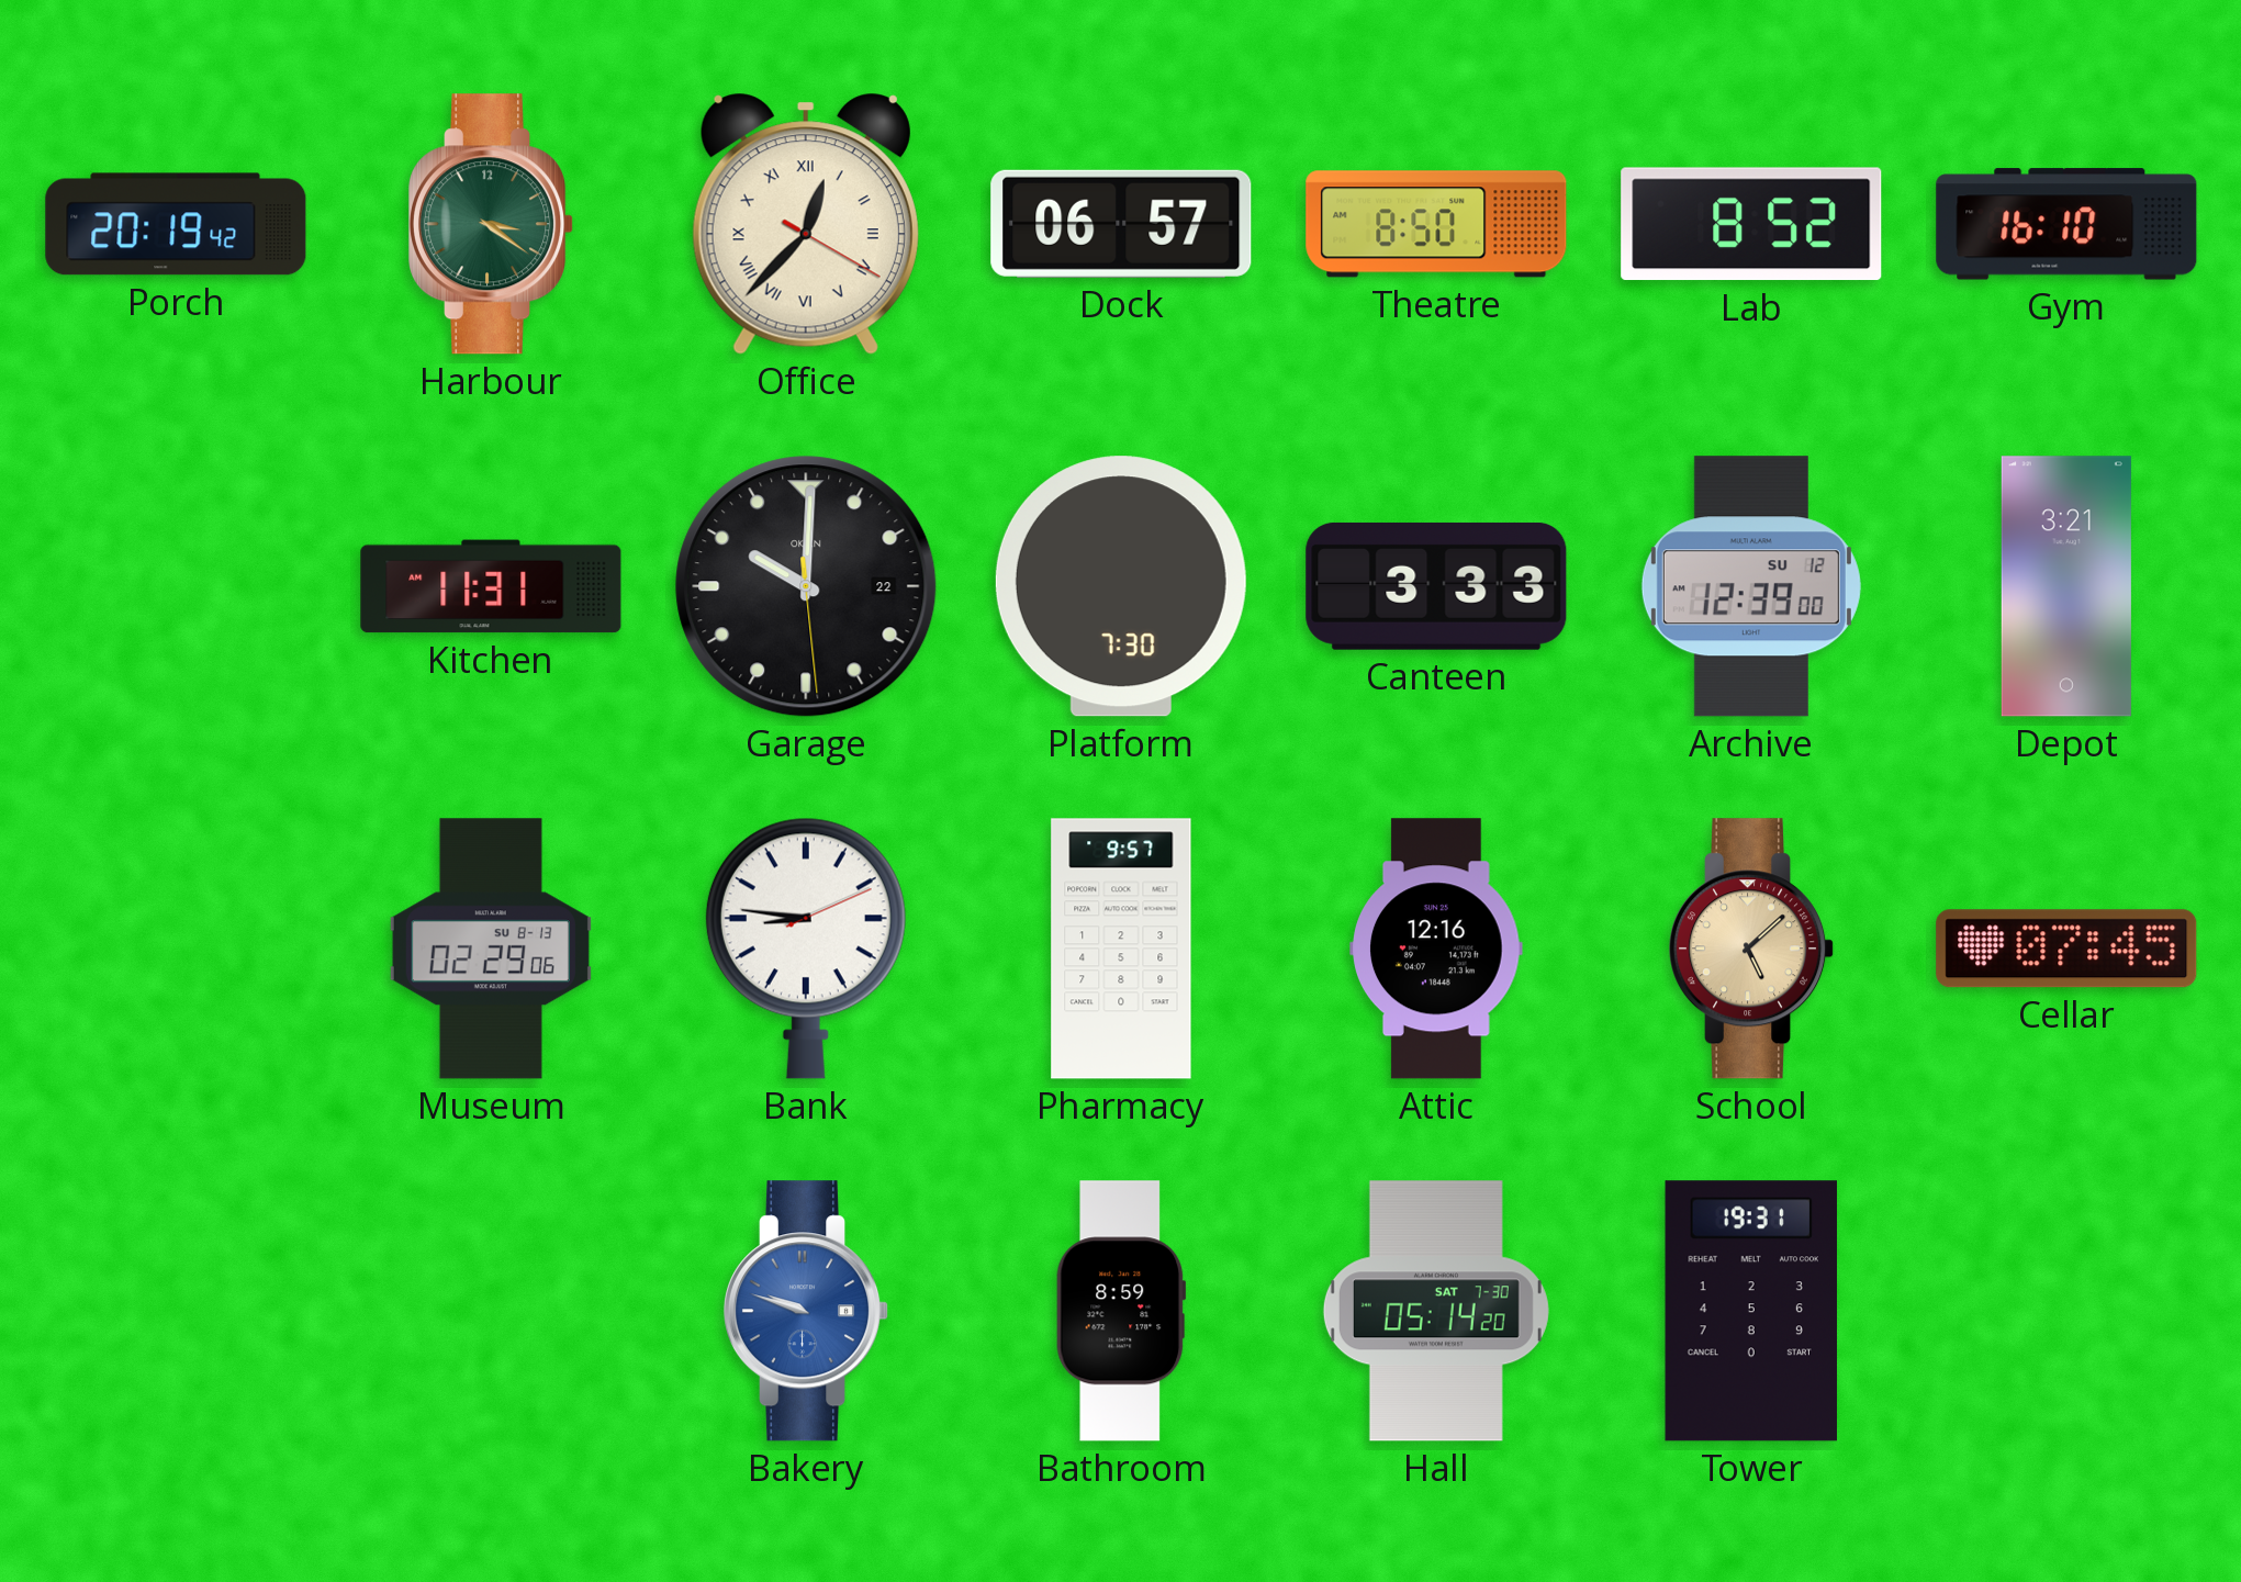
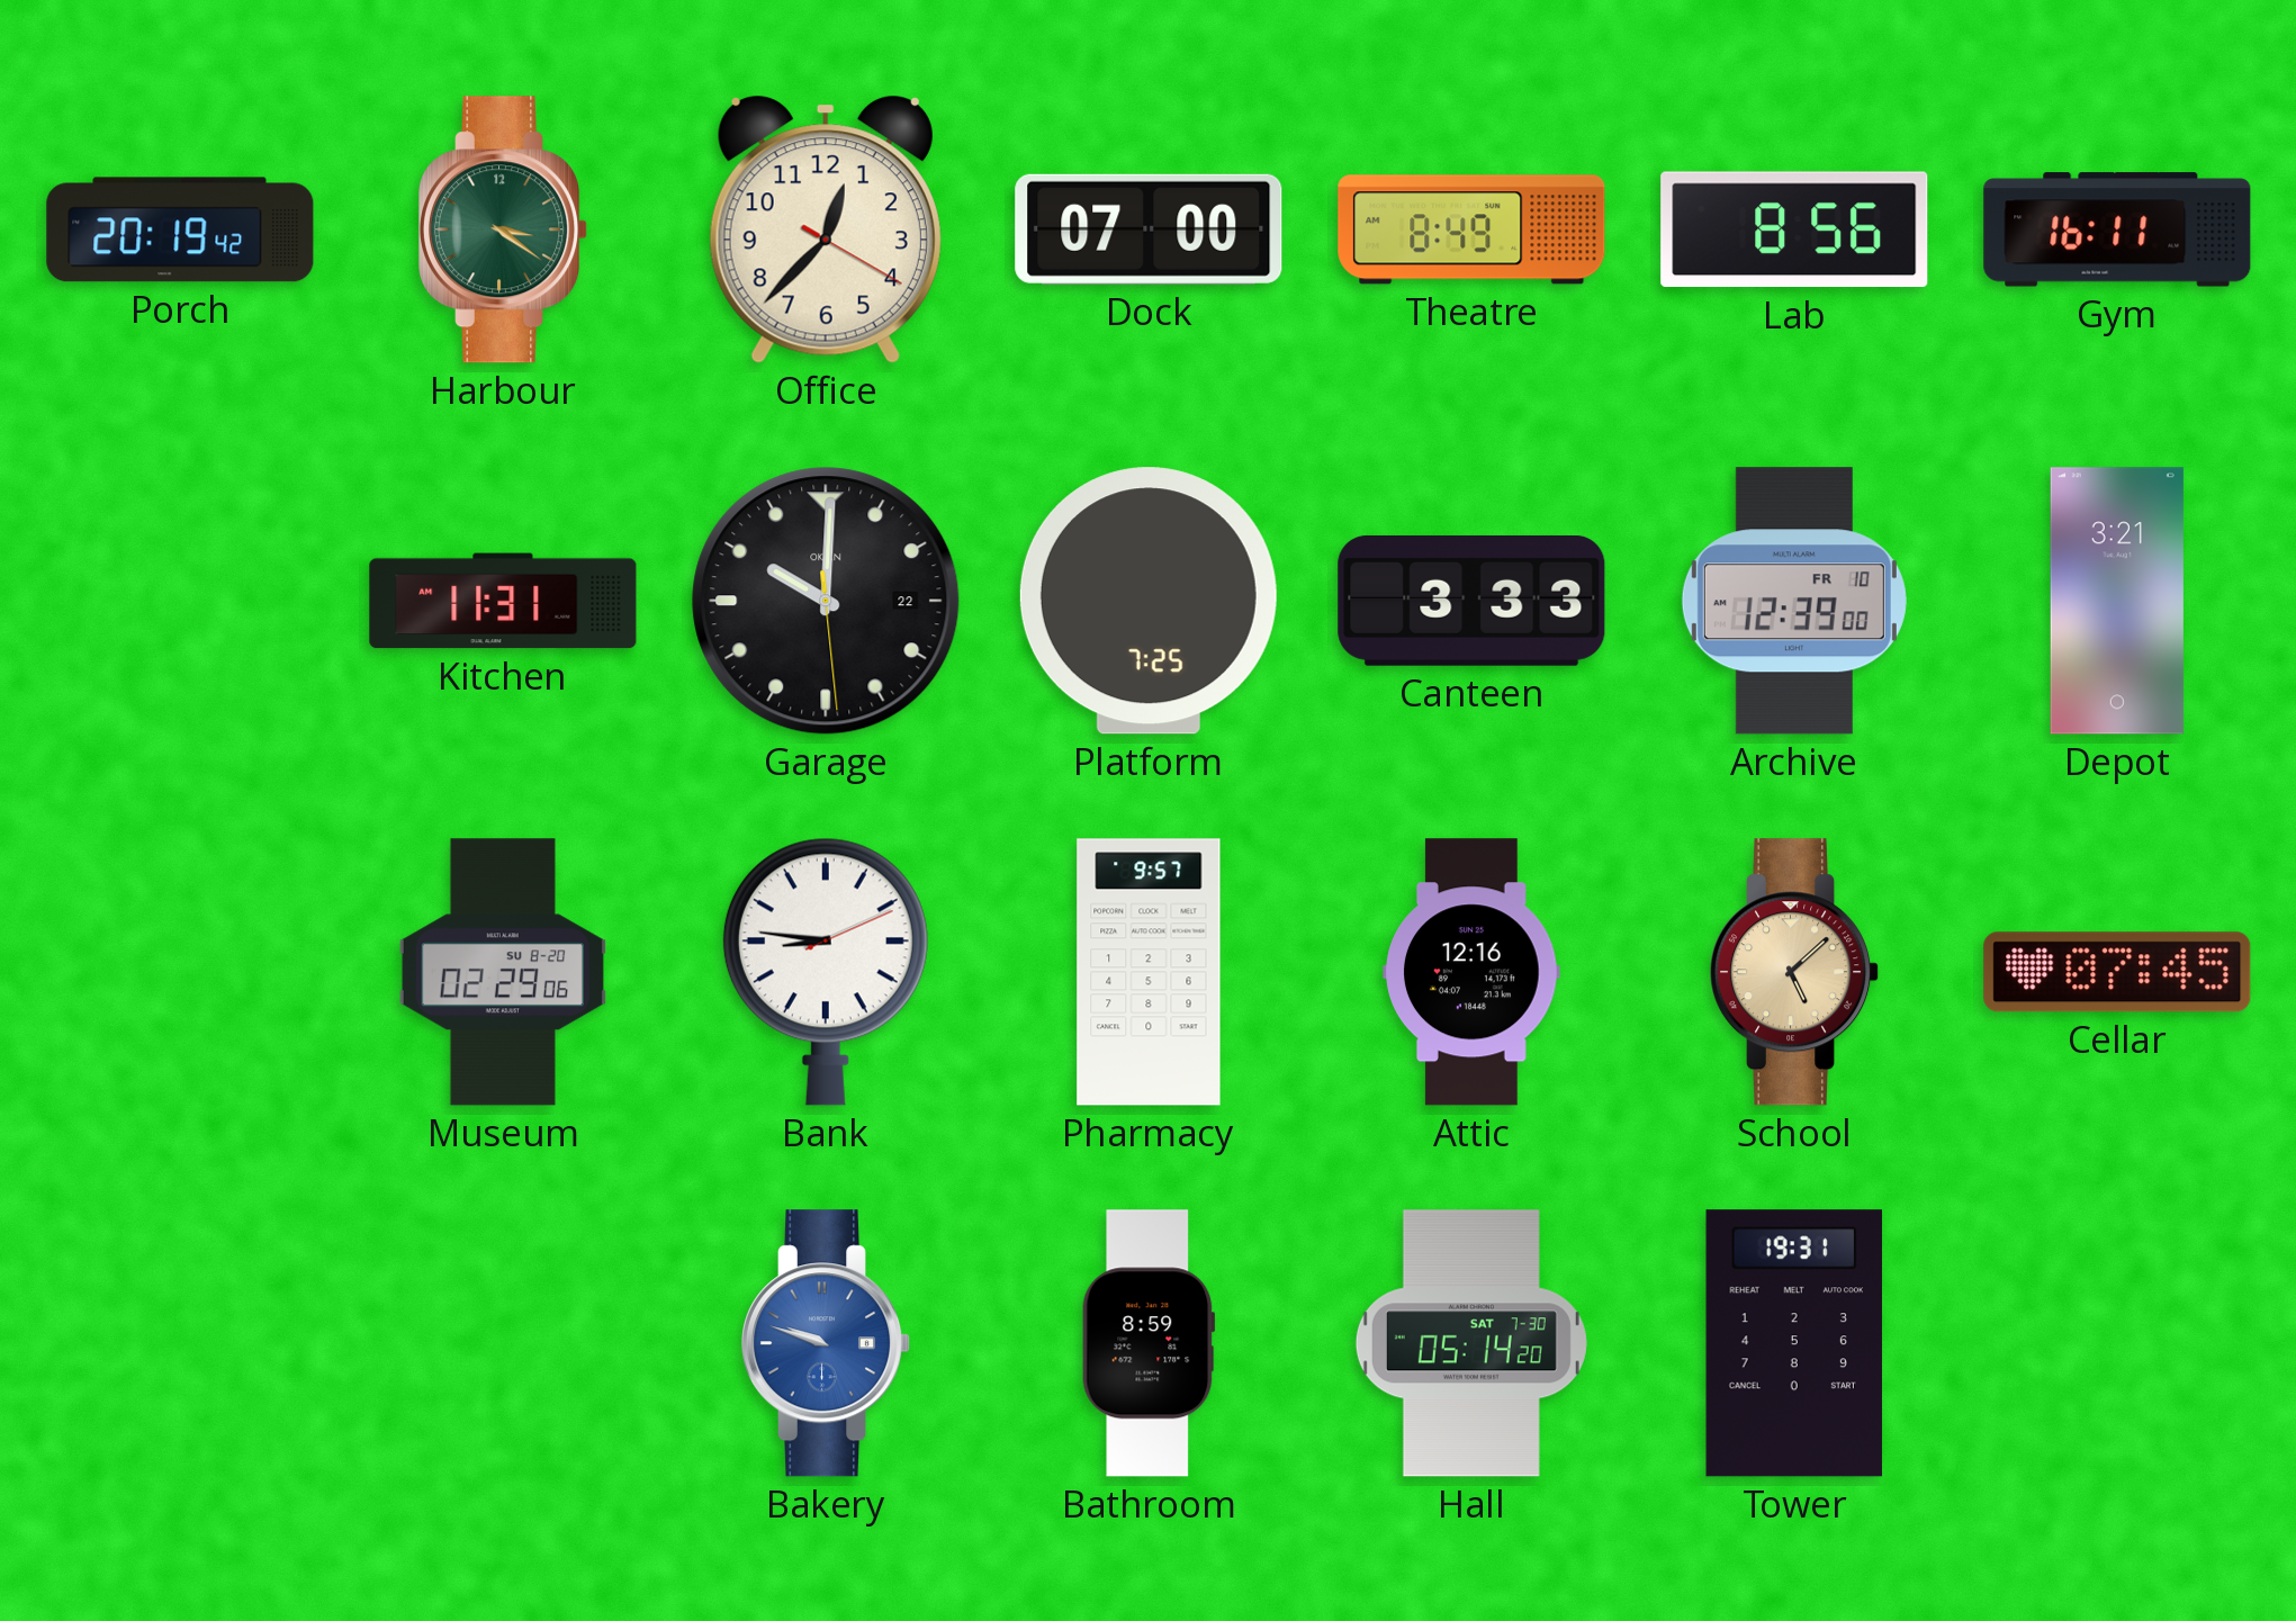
Office numerals: Roman -> Arabic
Dock: 06:57 -> 07:00
Theatre: 8:50 -> 8:49
Lab: 8:52 -> 8:56
Gym: 16:10 -> 16:11
Platform: 7:30 -> 7:25
Archive date: SU 12 -> FR 10
Museum date: SU 8-13 -> SU 8-20
